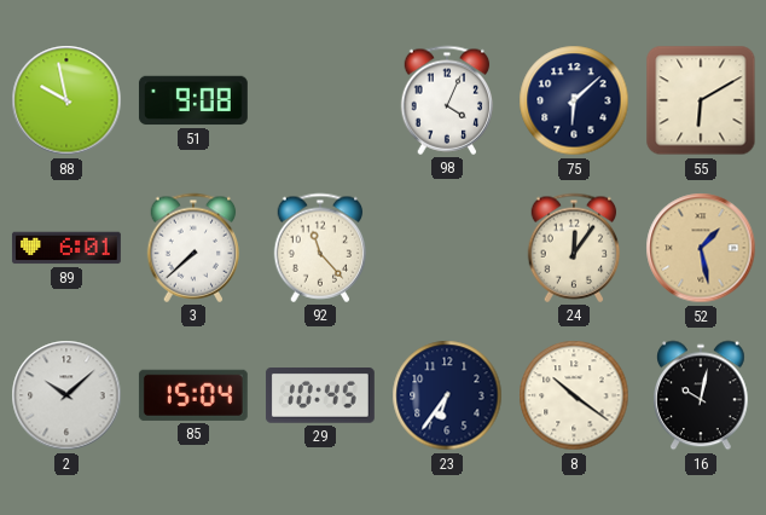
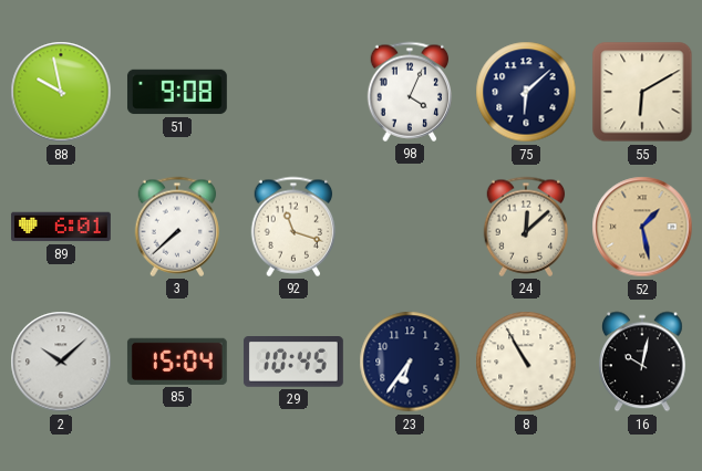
92: 11:23 -> 11:18
24: 12:06 -> 12:08
8: 10:21 -> 10:55
